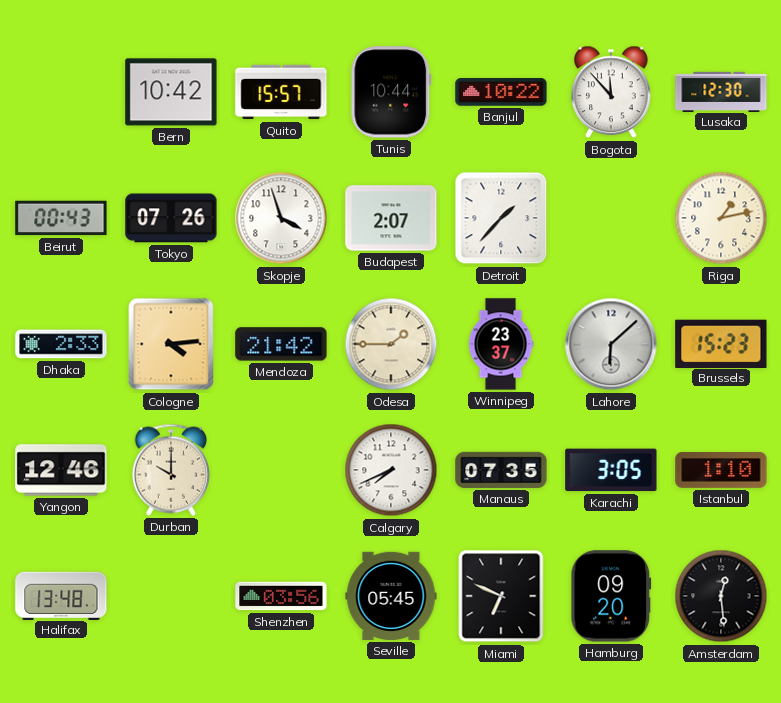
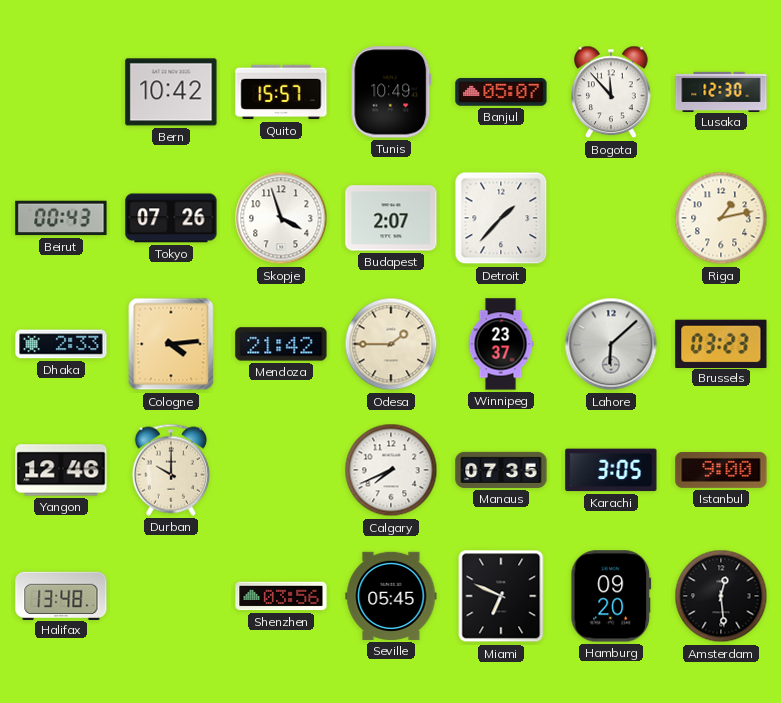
Tunis: 10:44 -> 10:49
Banjul: 10:22 -> 05:07
Brussels: 15:23 -> 03:23
Istanbul: 1:10 -> 9:00
